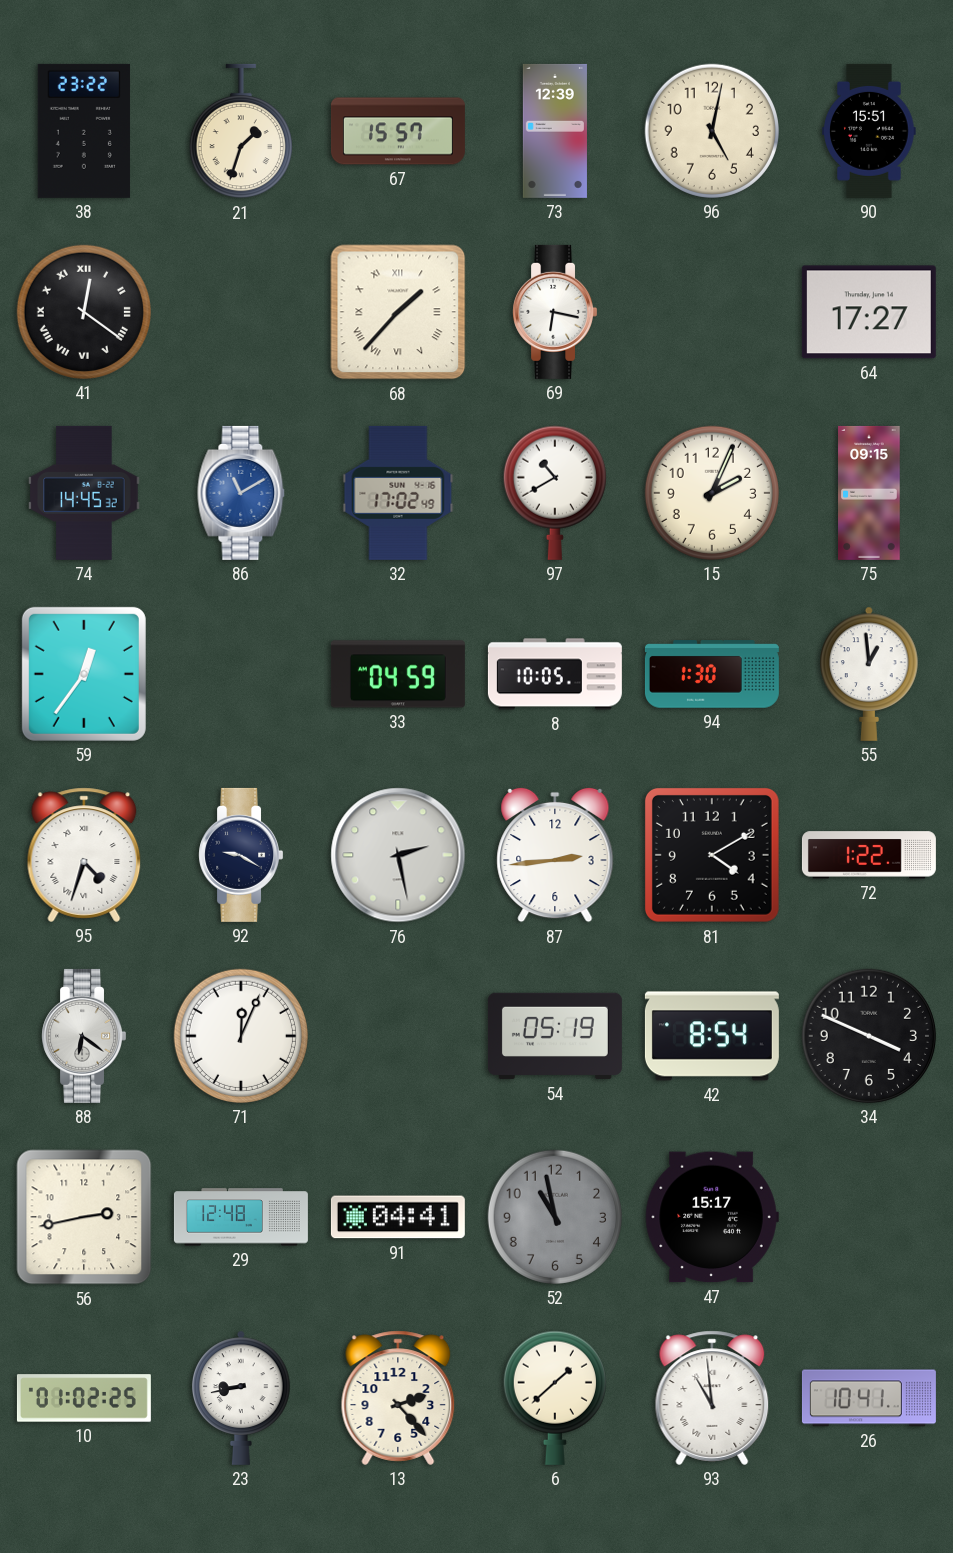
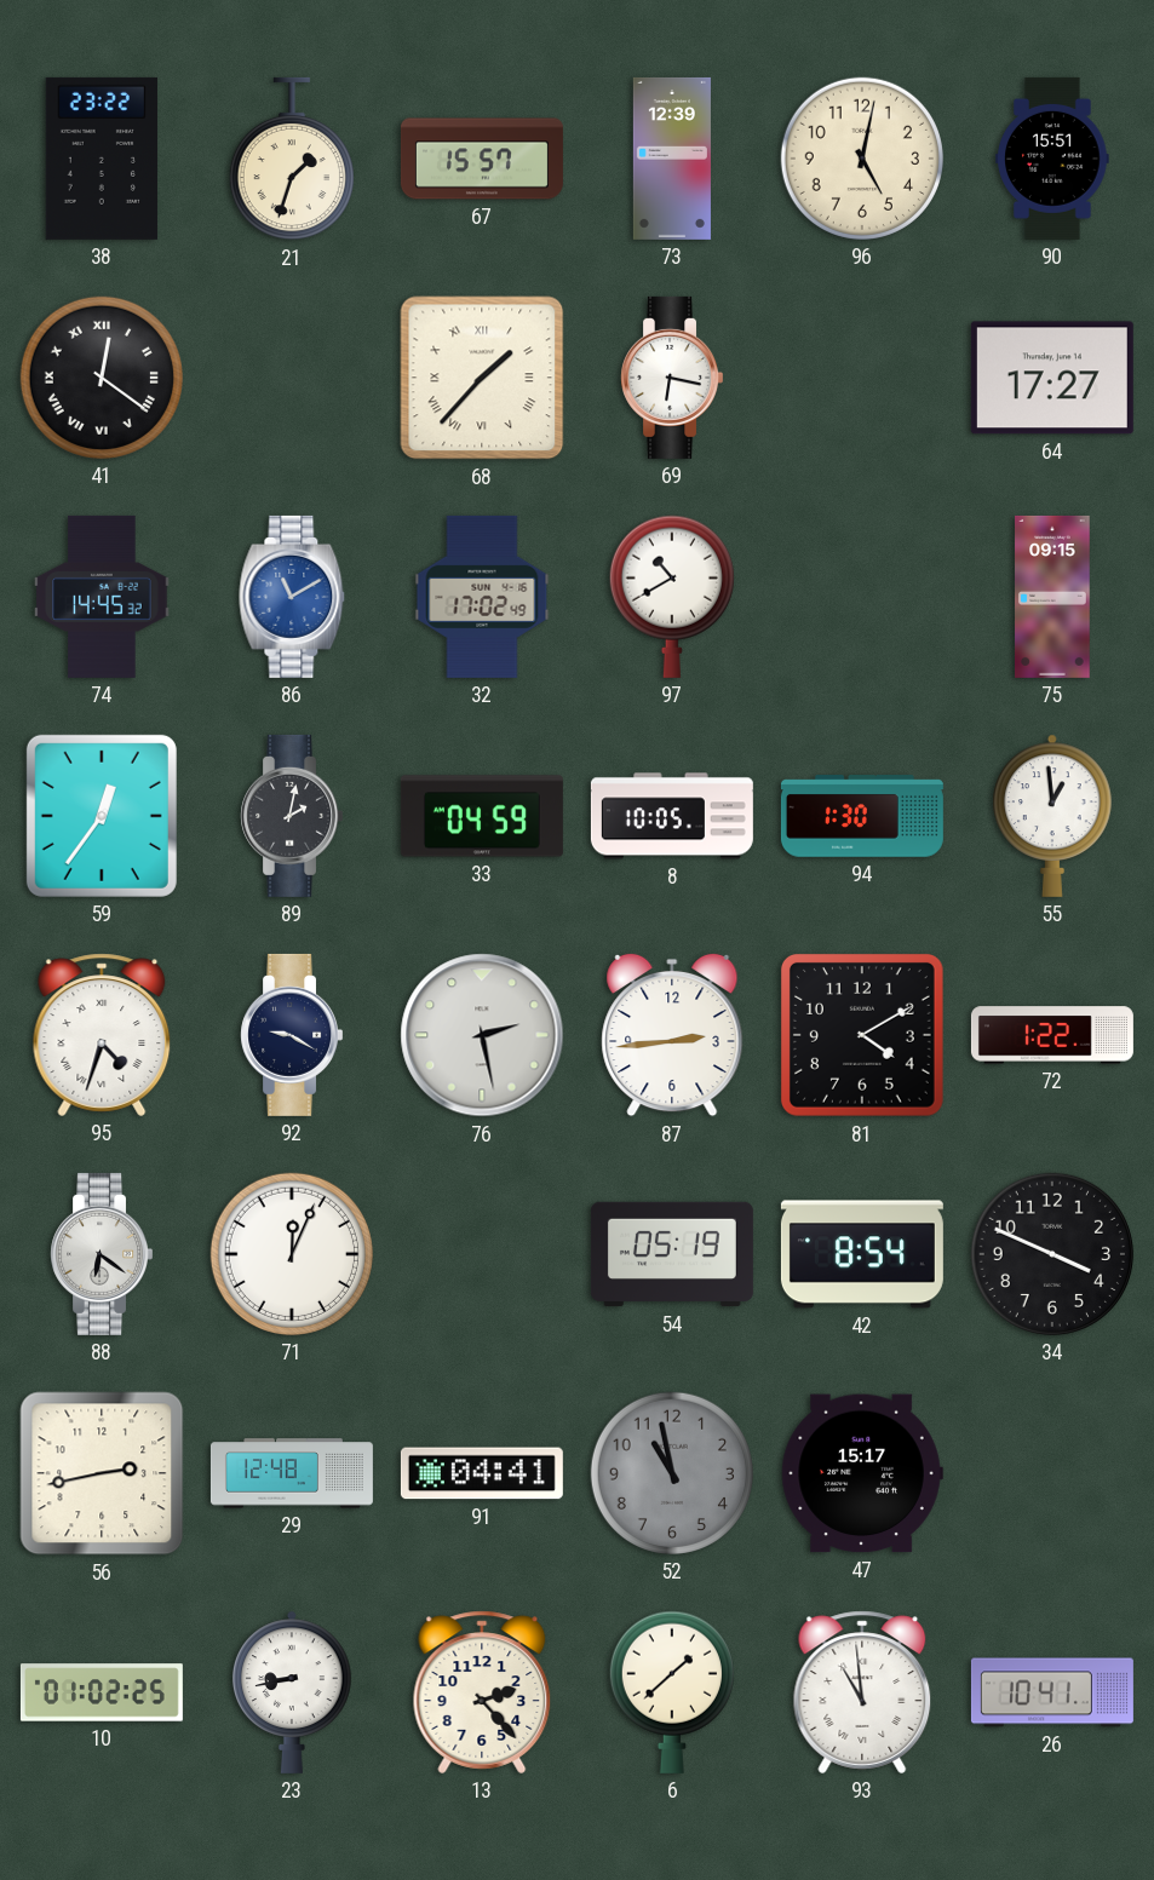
15: 2:04 -> none
89: none -> 2:02
